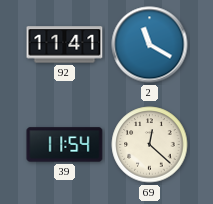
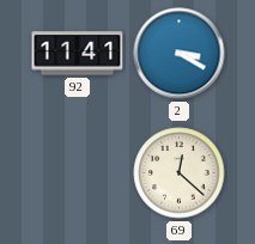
2: 11:20 -> 3:20
39: 11:54 -> none
